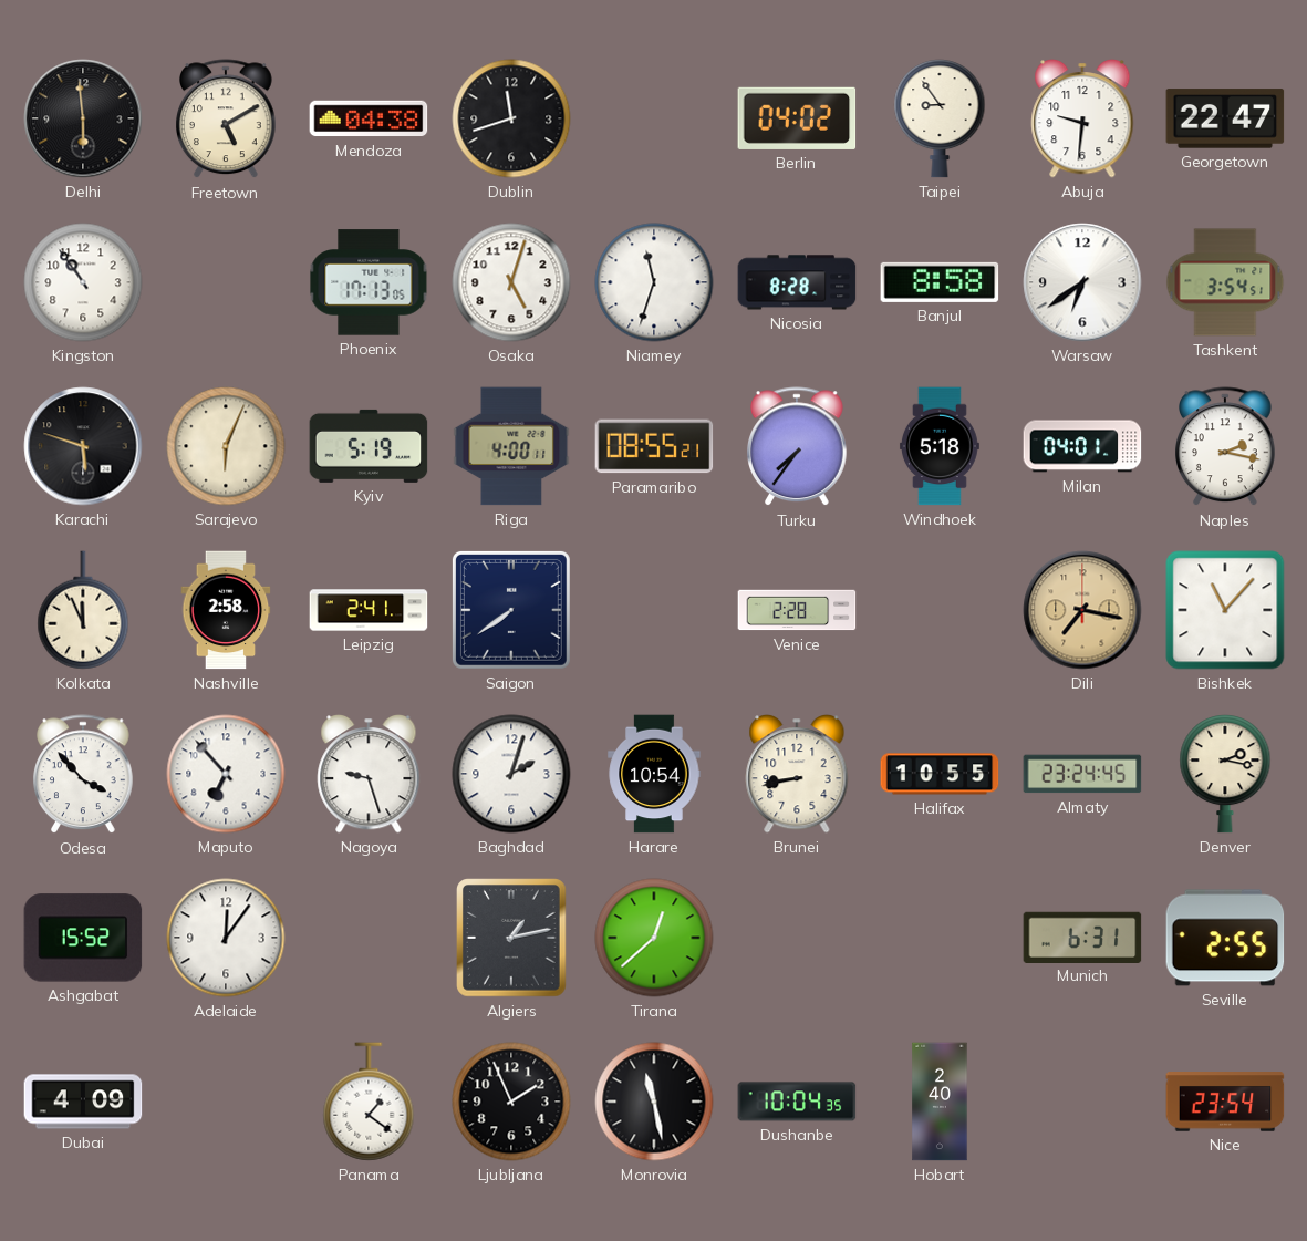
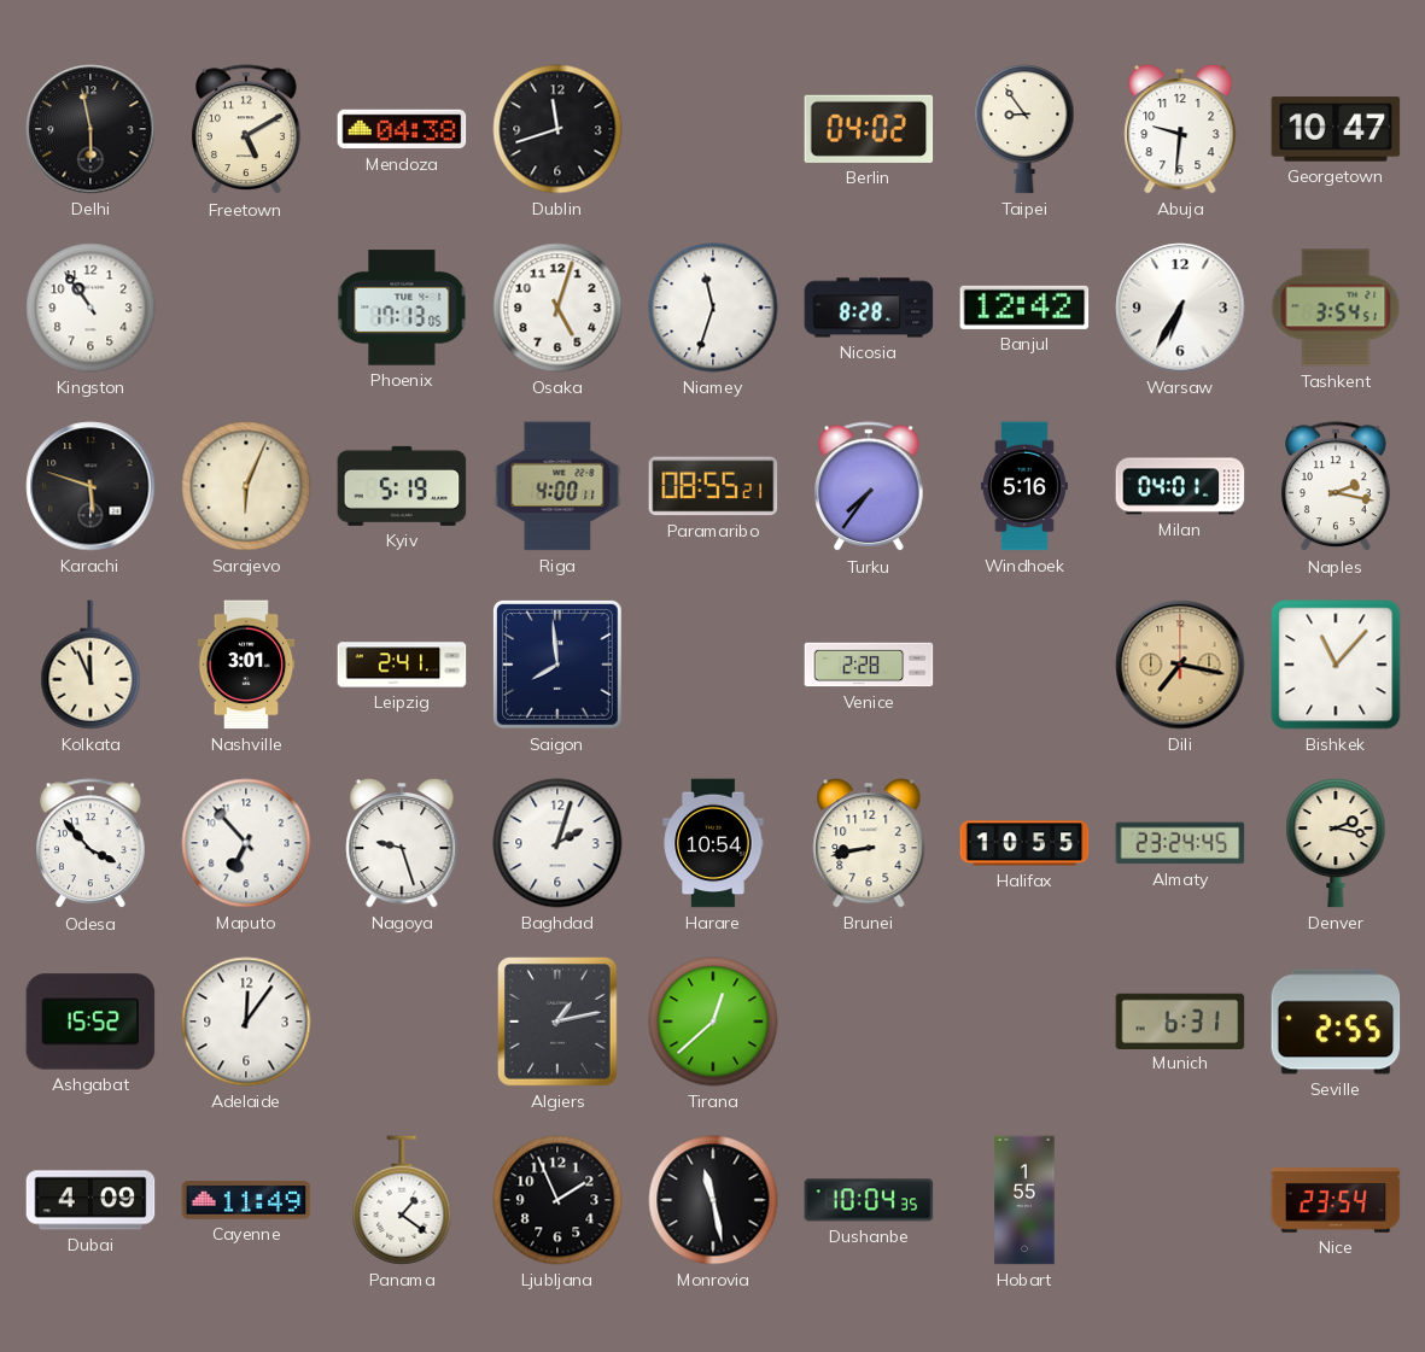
Delhi: 5:59 -> 5:58
Georgetown: 22:47 -> 10:47
Banjul: 8:58 -> 12:42
Warsaw: 6:39 -> 6:35
Windhoek: 5:18 -> 5:16
Nashville: 2:58 -> 3:01
Saigon: 7:39 -> 7:59
Cayenne: none -> 11:49
Hobart: 2:40 -> 1:55
